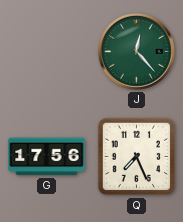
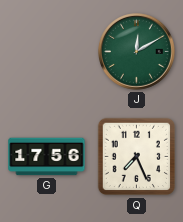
J: 12:23 -> 12:10
